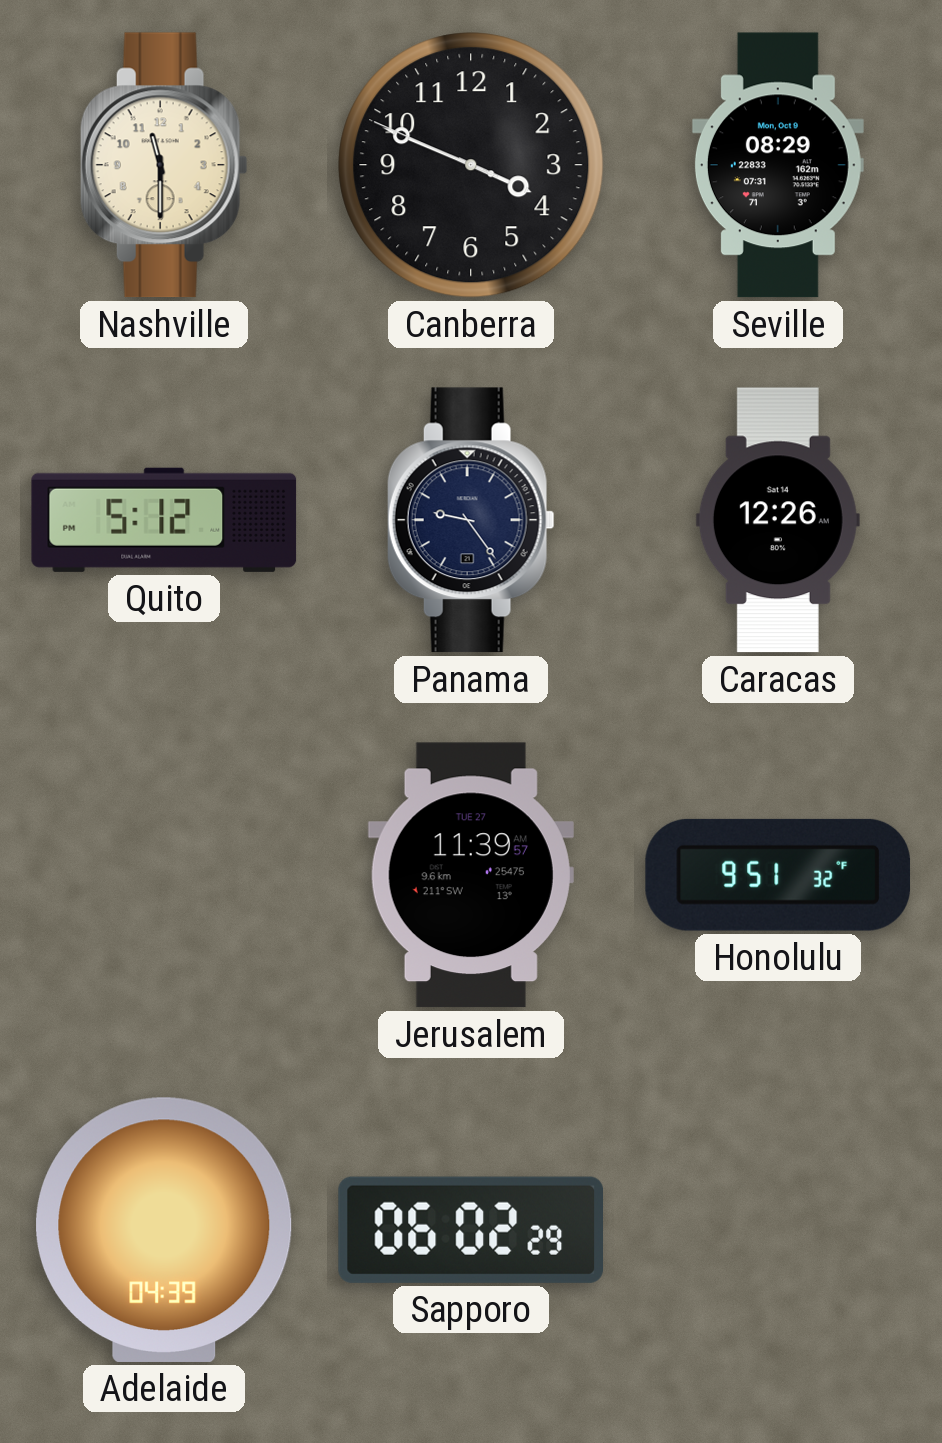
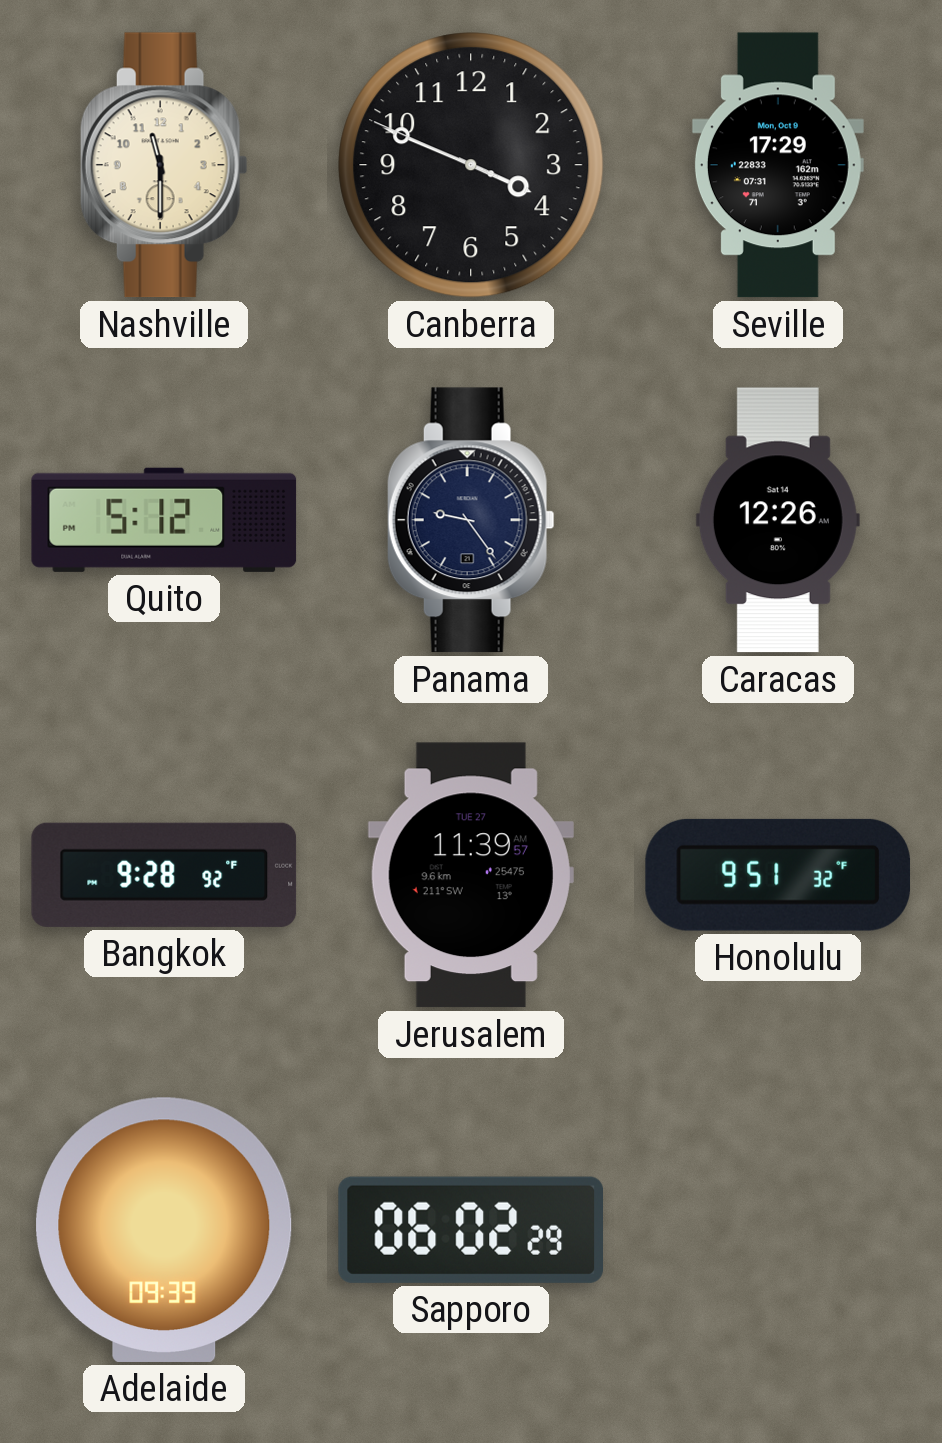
Seville: 08:29 -> 17:29
Bangkok: none -> 9:28
Adelaide: 04:39 -> 09:39
